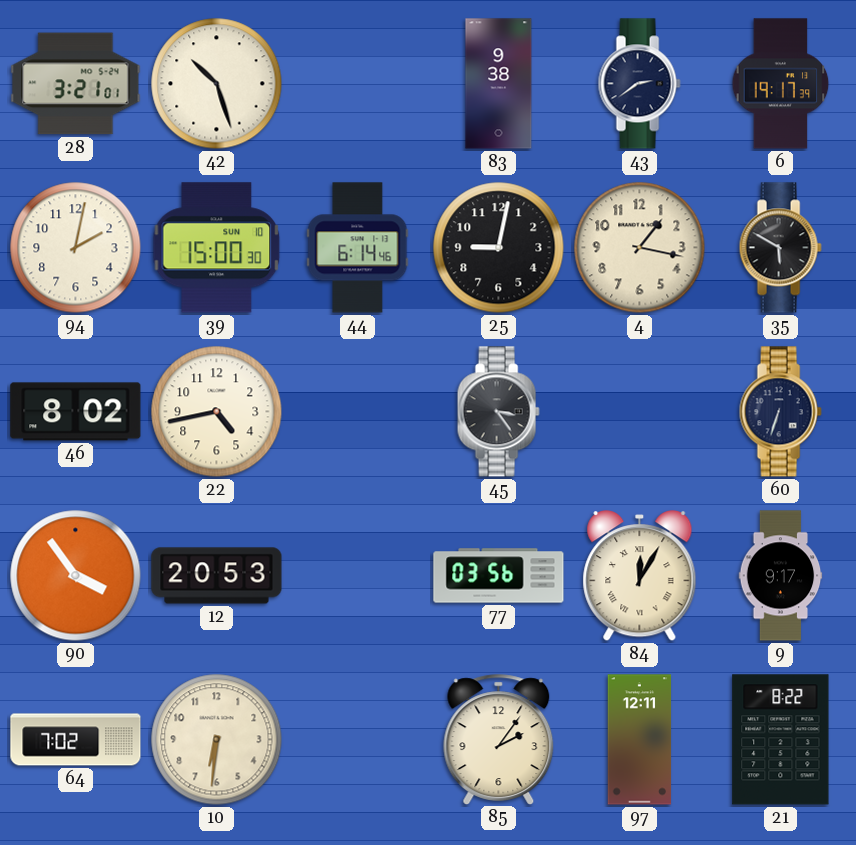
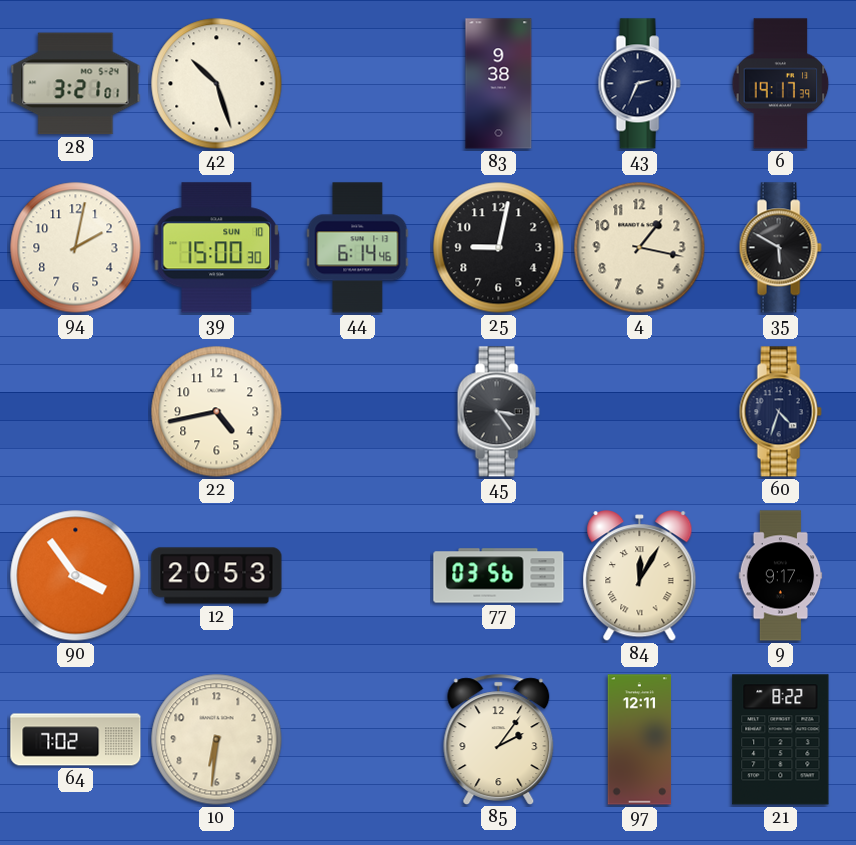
43: 2:39 -> 2:34
46: 8:02 -> none
60: 6:33 -> 4:33
